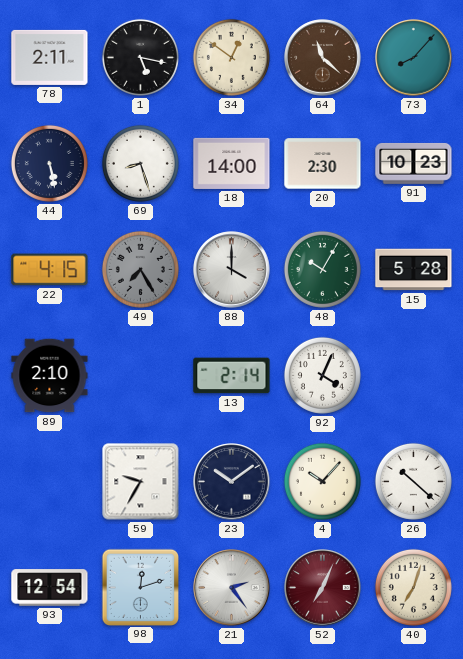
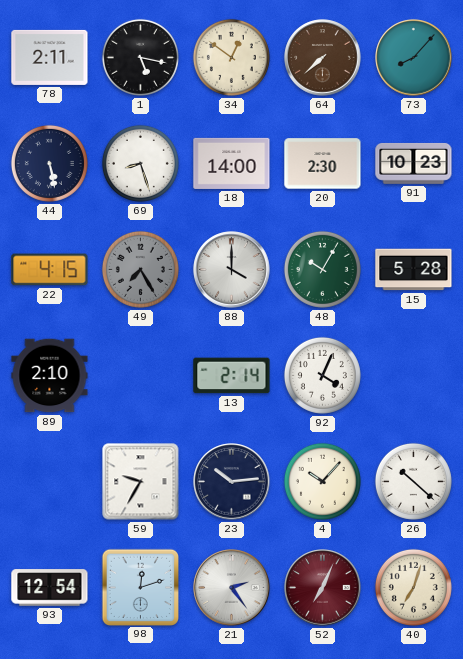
64: 11:22 -> 7:38
23: 10:09 -> 10:14
